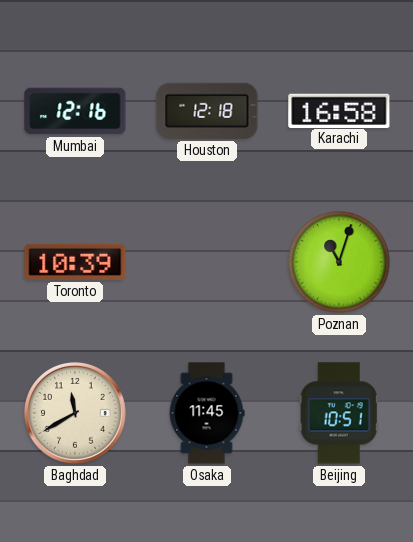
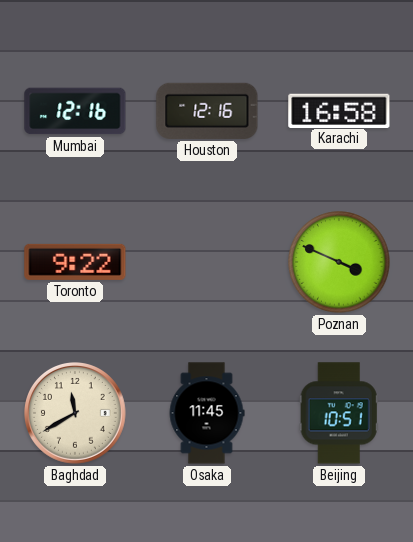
Houston: 12:18 -> 12:16
Toronto: 10:39 -> 9:22
Poznan: 11:03 -> 3:49
